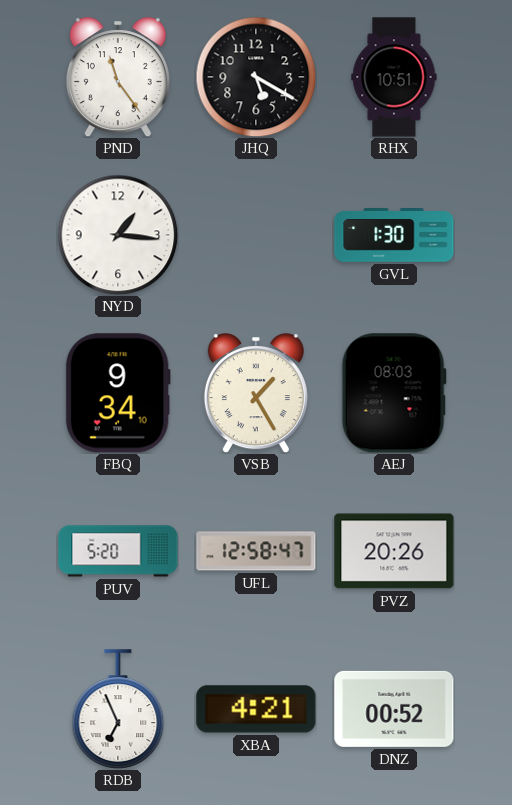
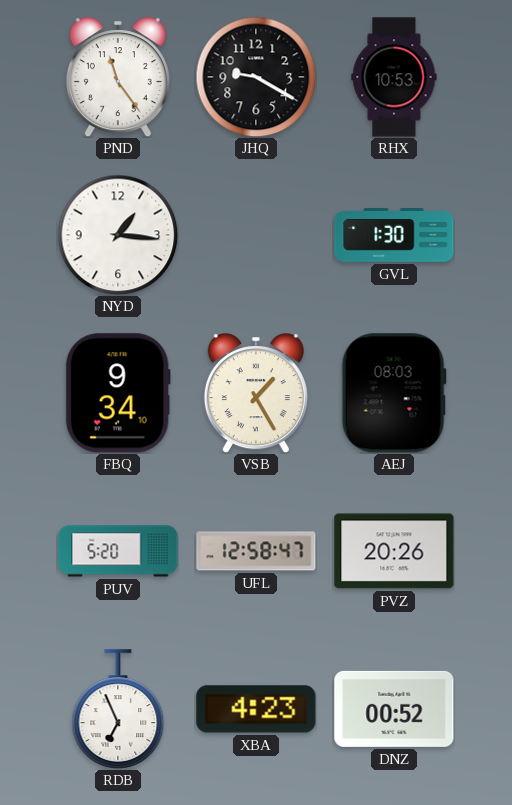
JHQ: 5:20 -> 9:20
RHX: 10:51 -> 10:53
XBA: 4:21 -> 4:23
